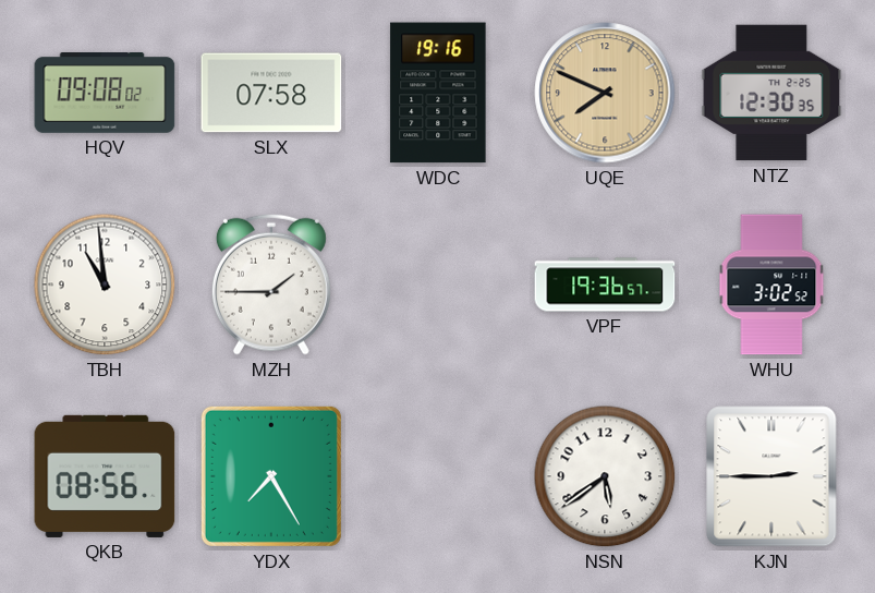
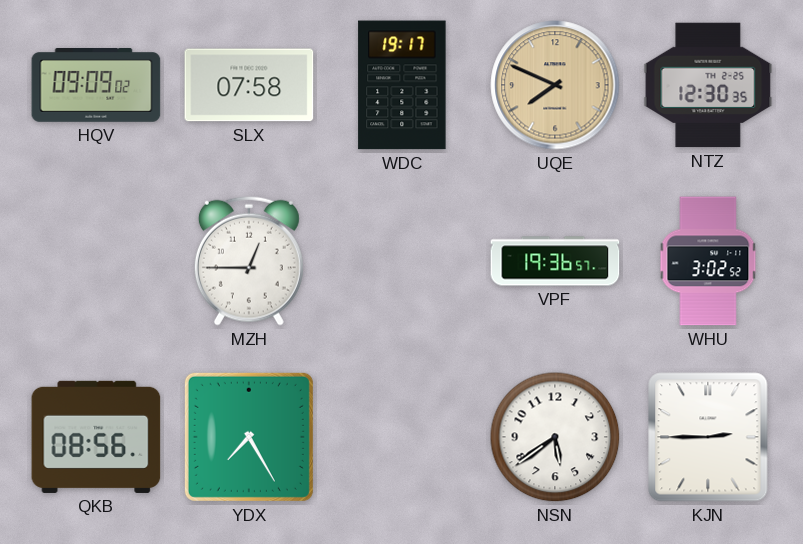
HQV: 09:08 -> 09:09
WDC: 19:16 -> 19:17
TBH: 10:59 -> none
MZH: 1:45 -> 12:45
